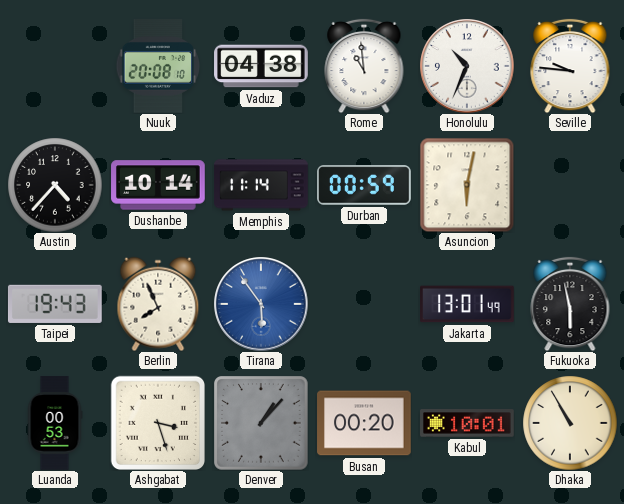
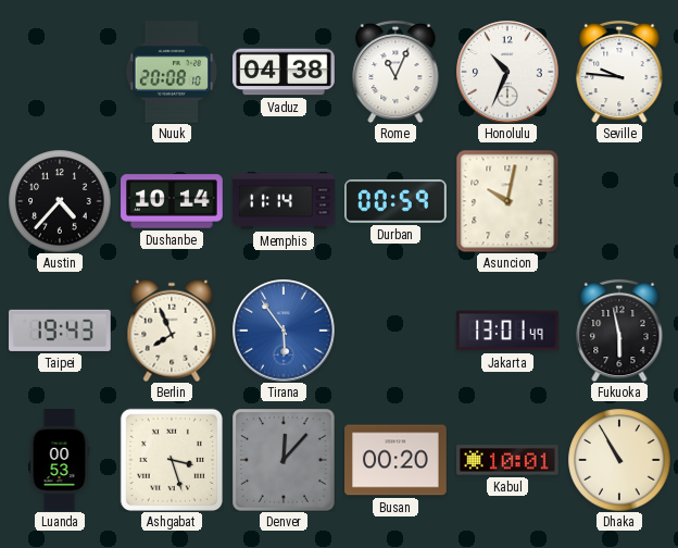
Rome: 10:59 -> 11:04
Asuncion: 6:02 -> 10:02
Denver: 1:07 -> 12:07
